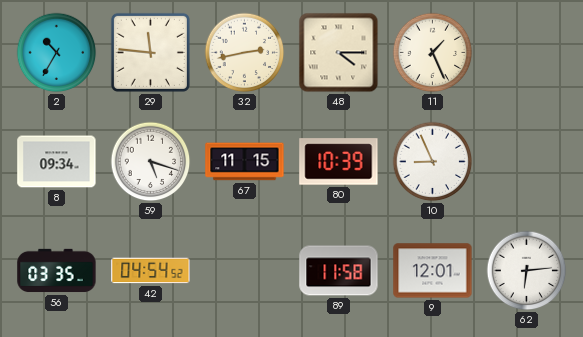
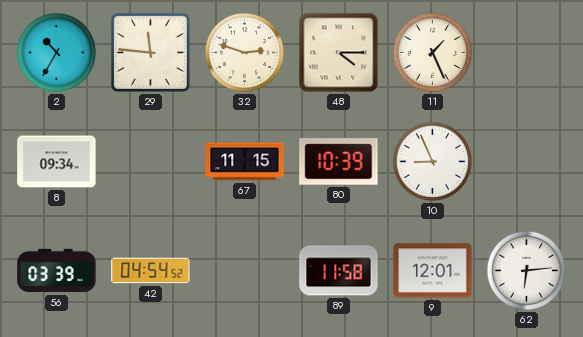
32: 2:43 -> 2:48
59: 5:18 -> none
56: 03:35 -> 03:39
